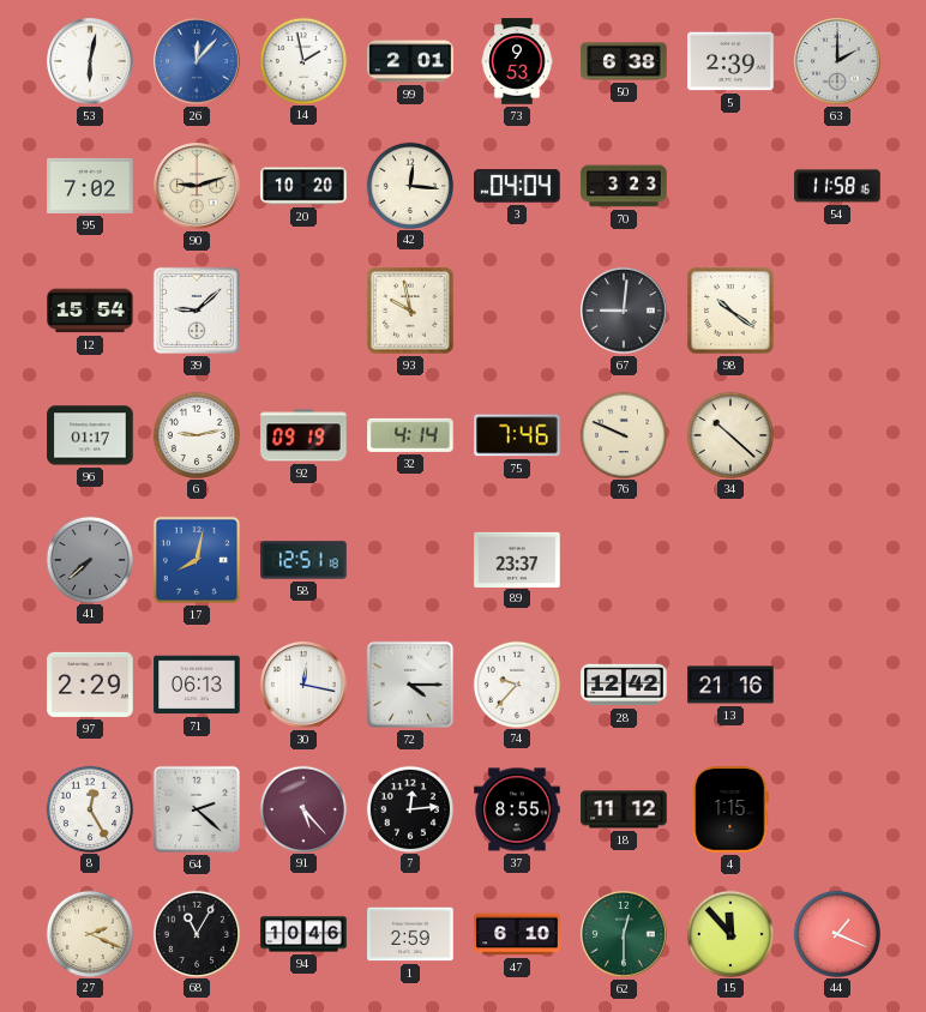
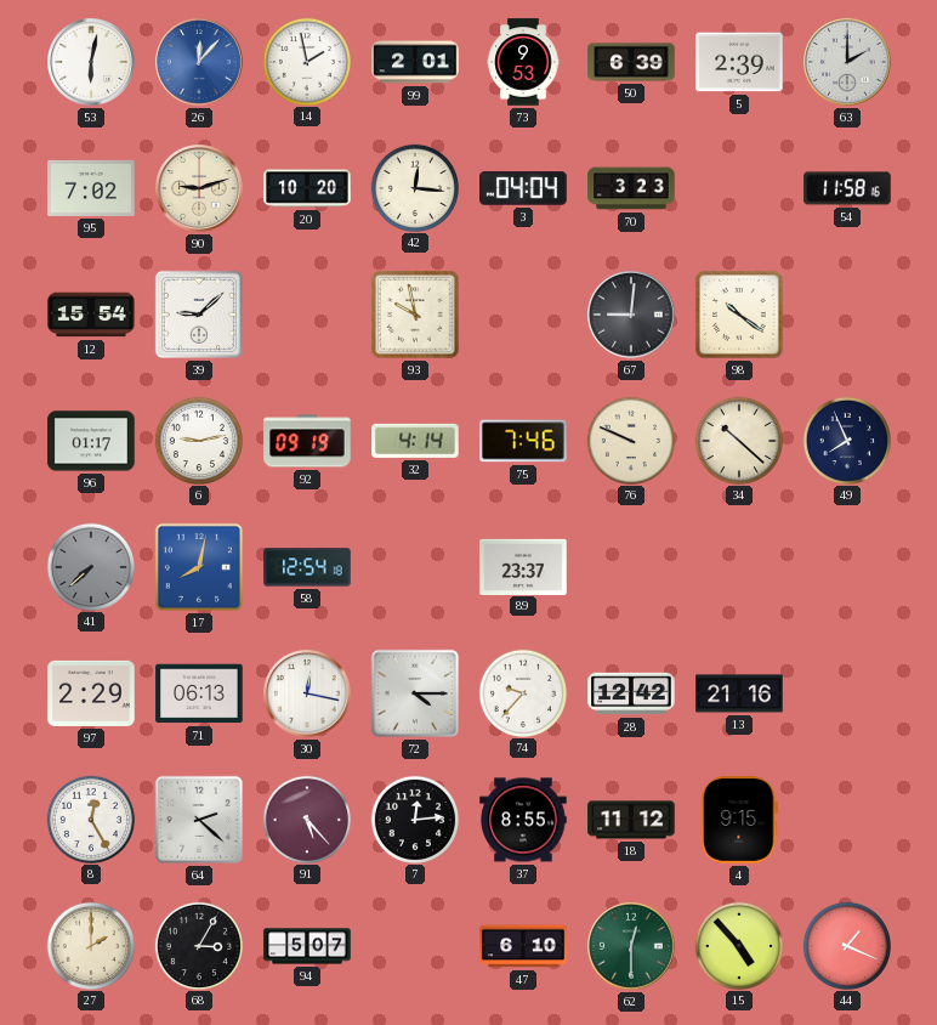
50: 6:38 -> 6:39
49: none -> 7:56
58: 12:51 -> 12:54
4: 1:15 -> 9:15
27: 2:19 -> 2:00
68: 11:05 -> 3:05
94: 10:46 -> 5:07
1: 2:59 -> none
15: 11:53 -> 4:53
